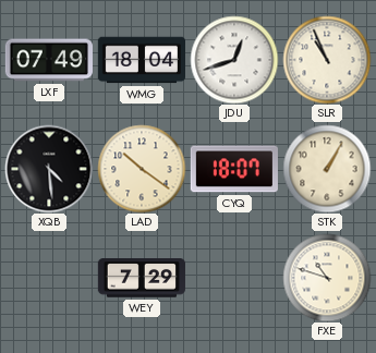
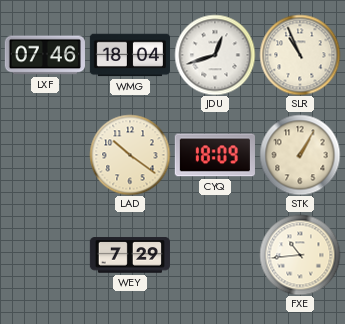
LXF: 07:49 -> 07:46
XQB: 4:29 -> none
CYQ: 18:07 -> 18:09
FXE: 10:48 -> 10:44
